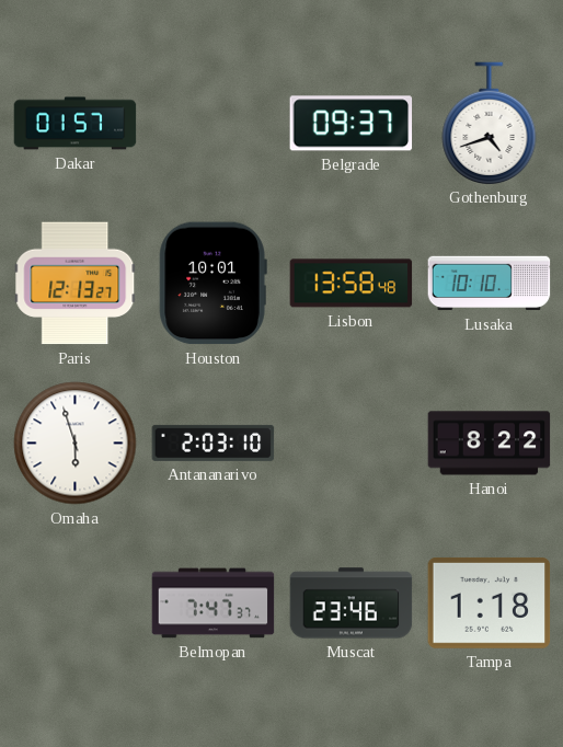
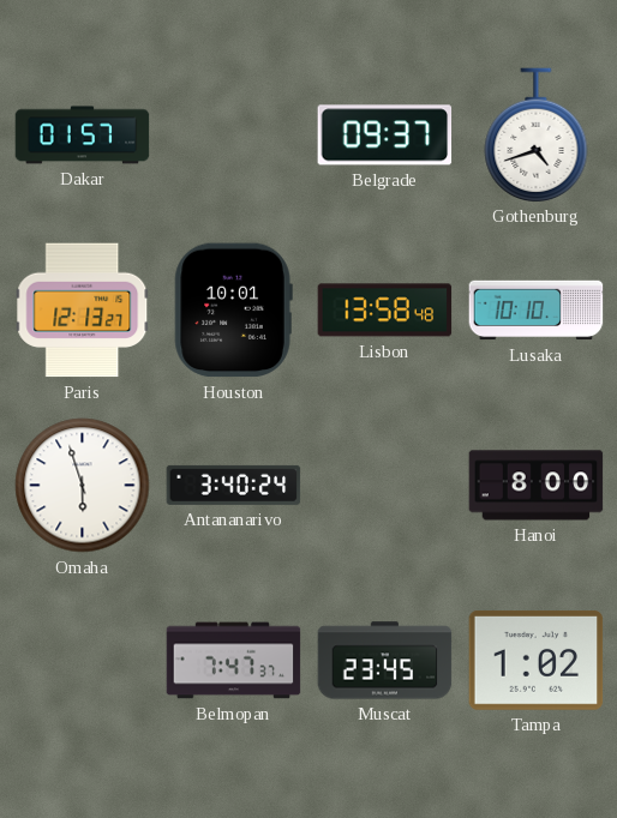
Antananarivo: 2:03 -> 3:40
Hanoi: 8:22 -> 8:00
Muscat: 23:46 -> 23:45
Tampa: 1:18 -> 1:02
